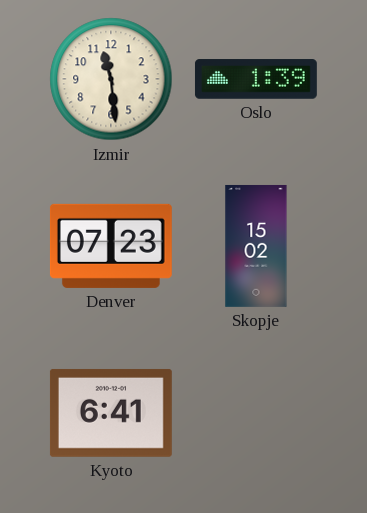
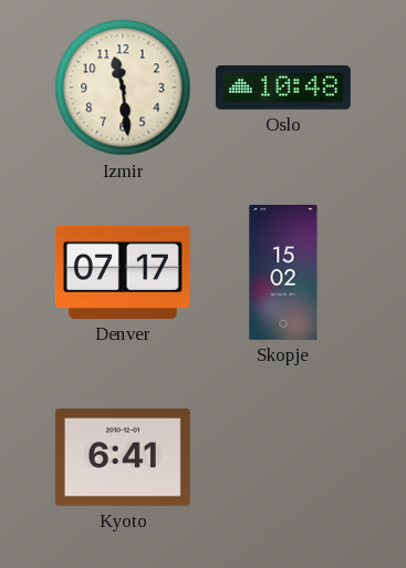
Oslo: 1:39 -> 10:48
Denver: 07:23 -> 07:17
